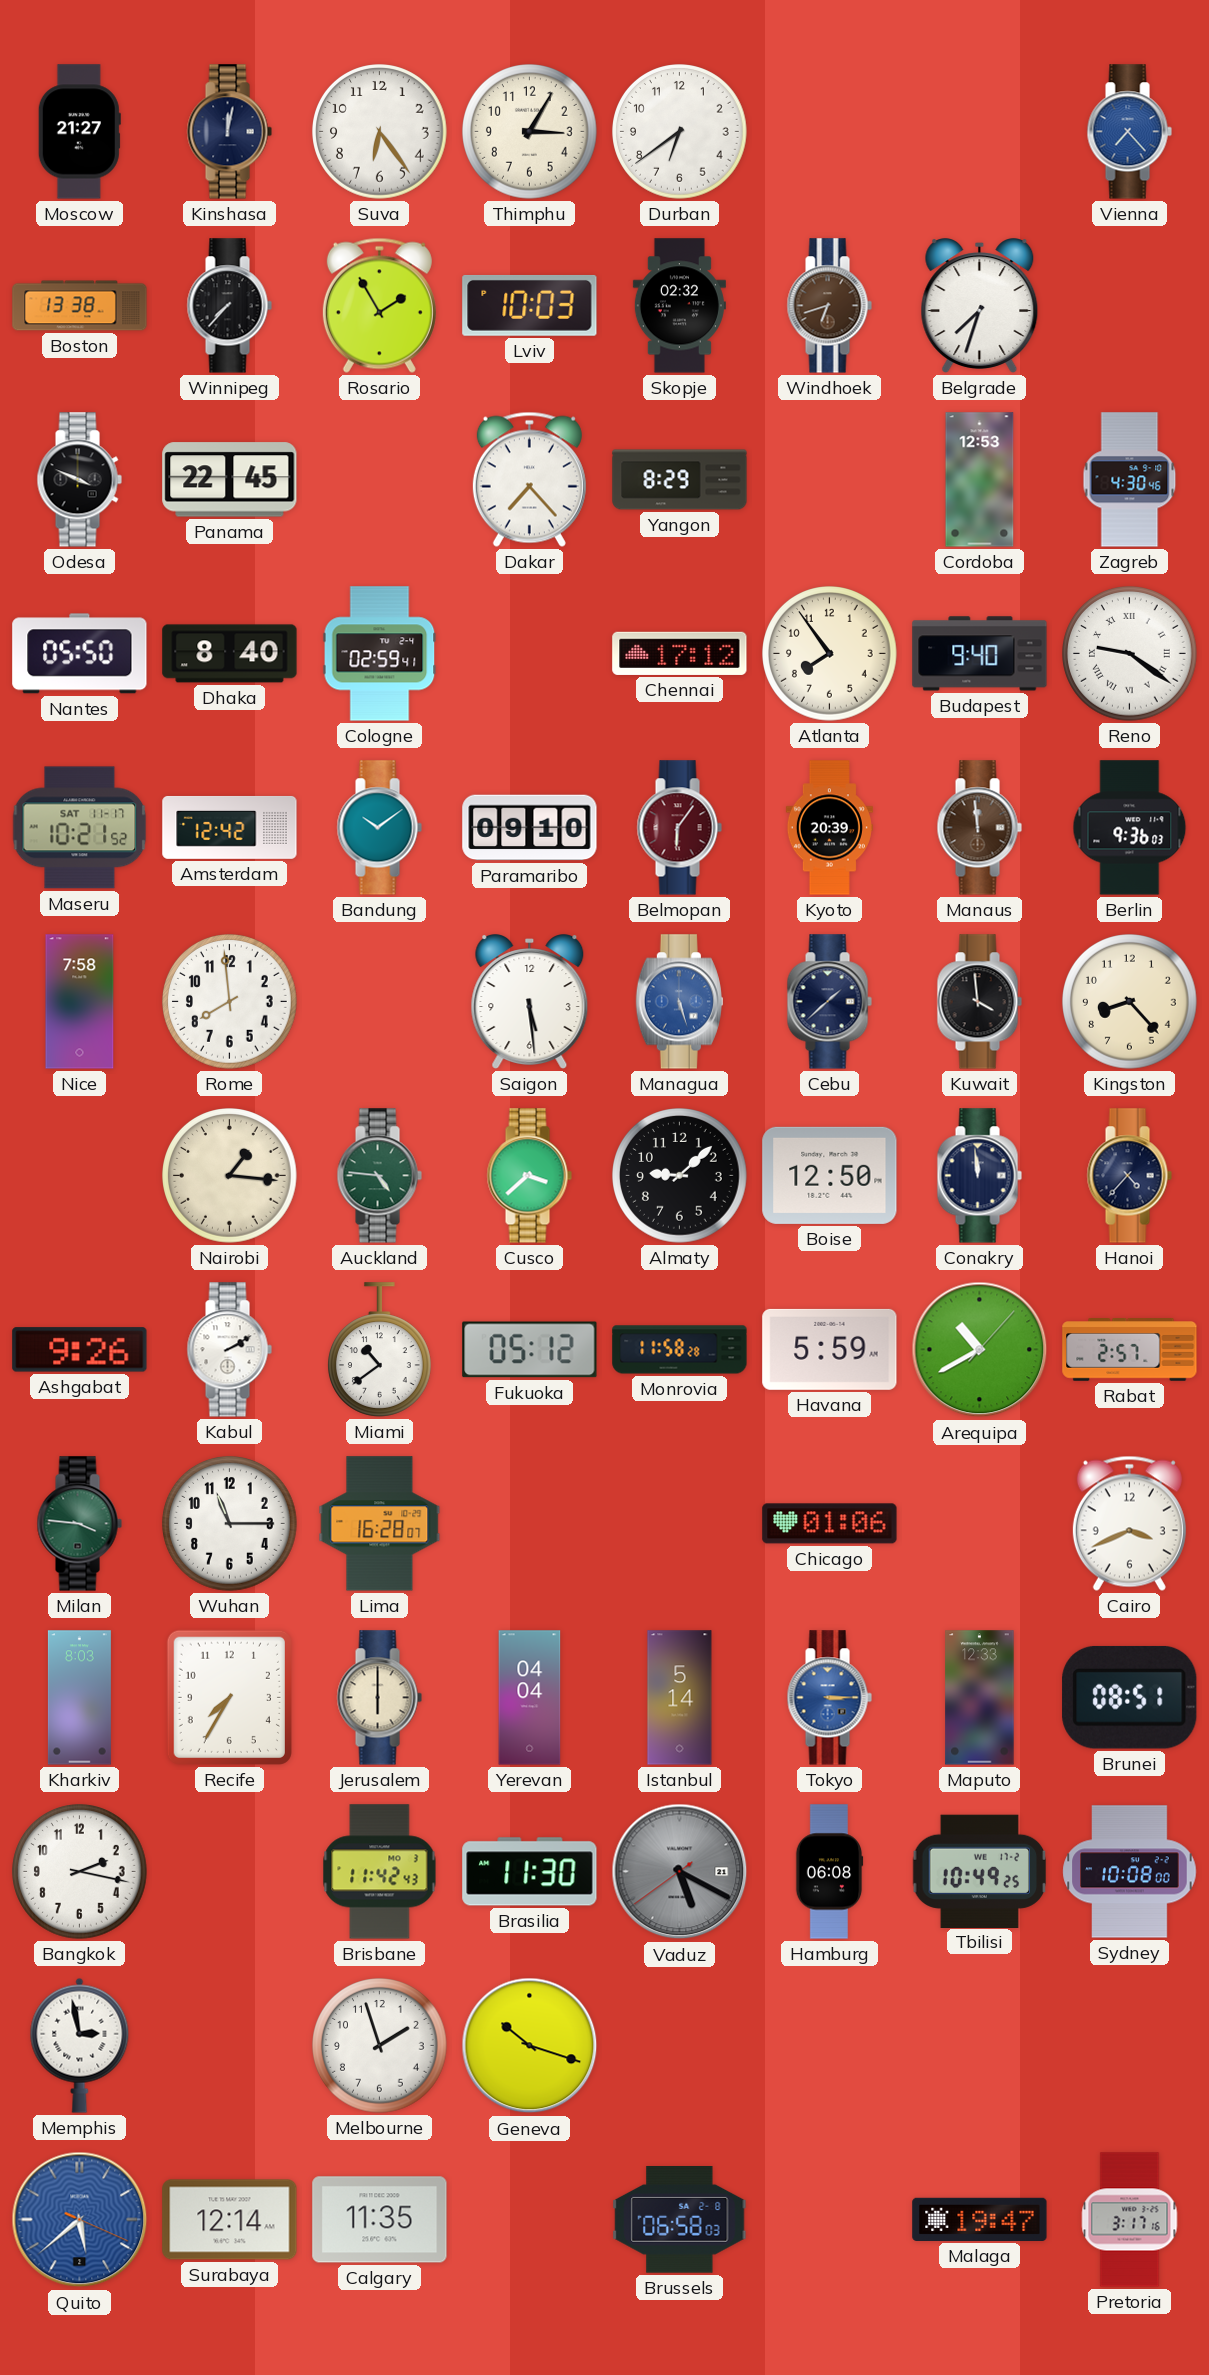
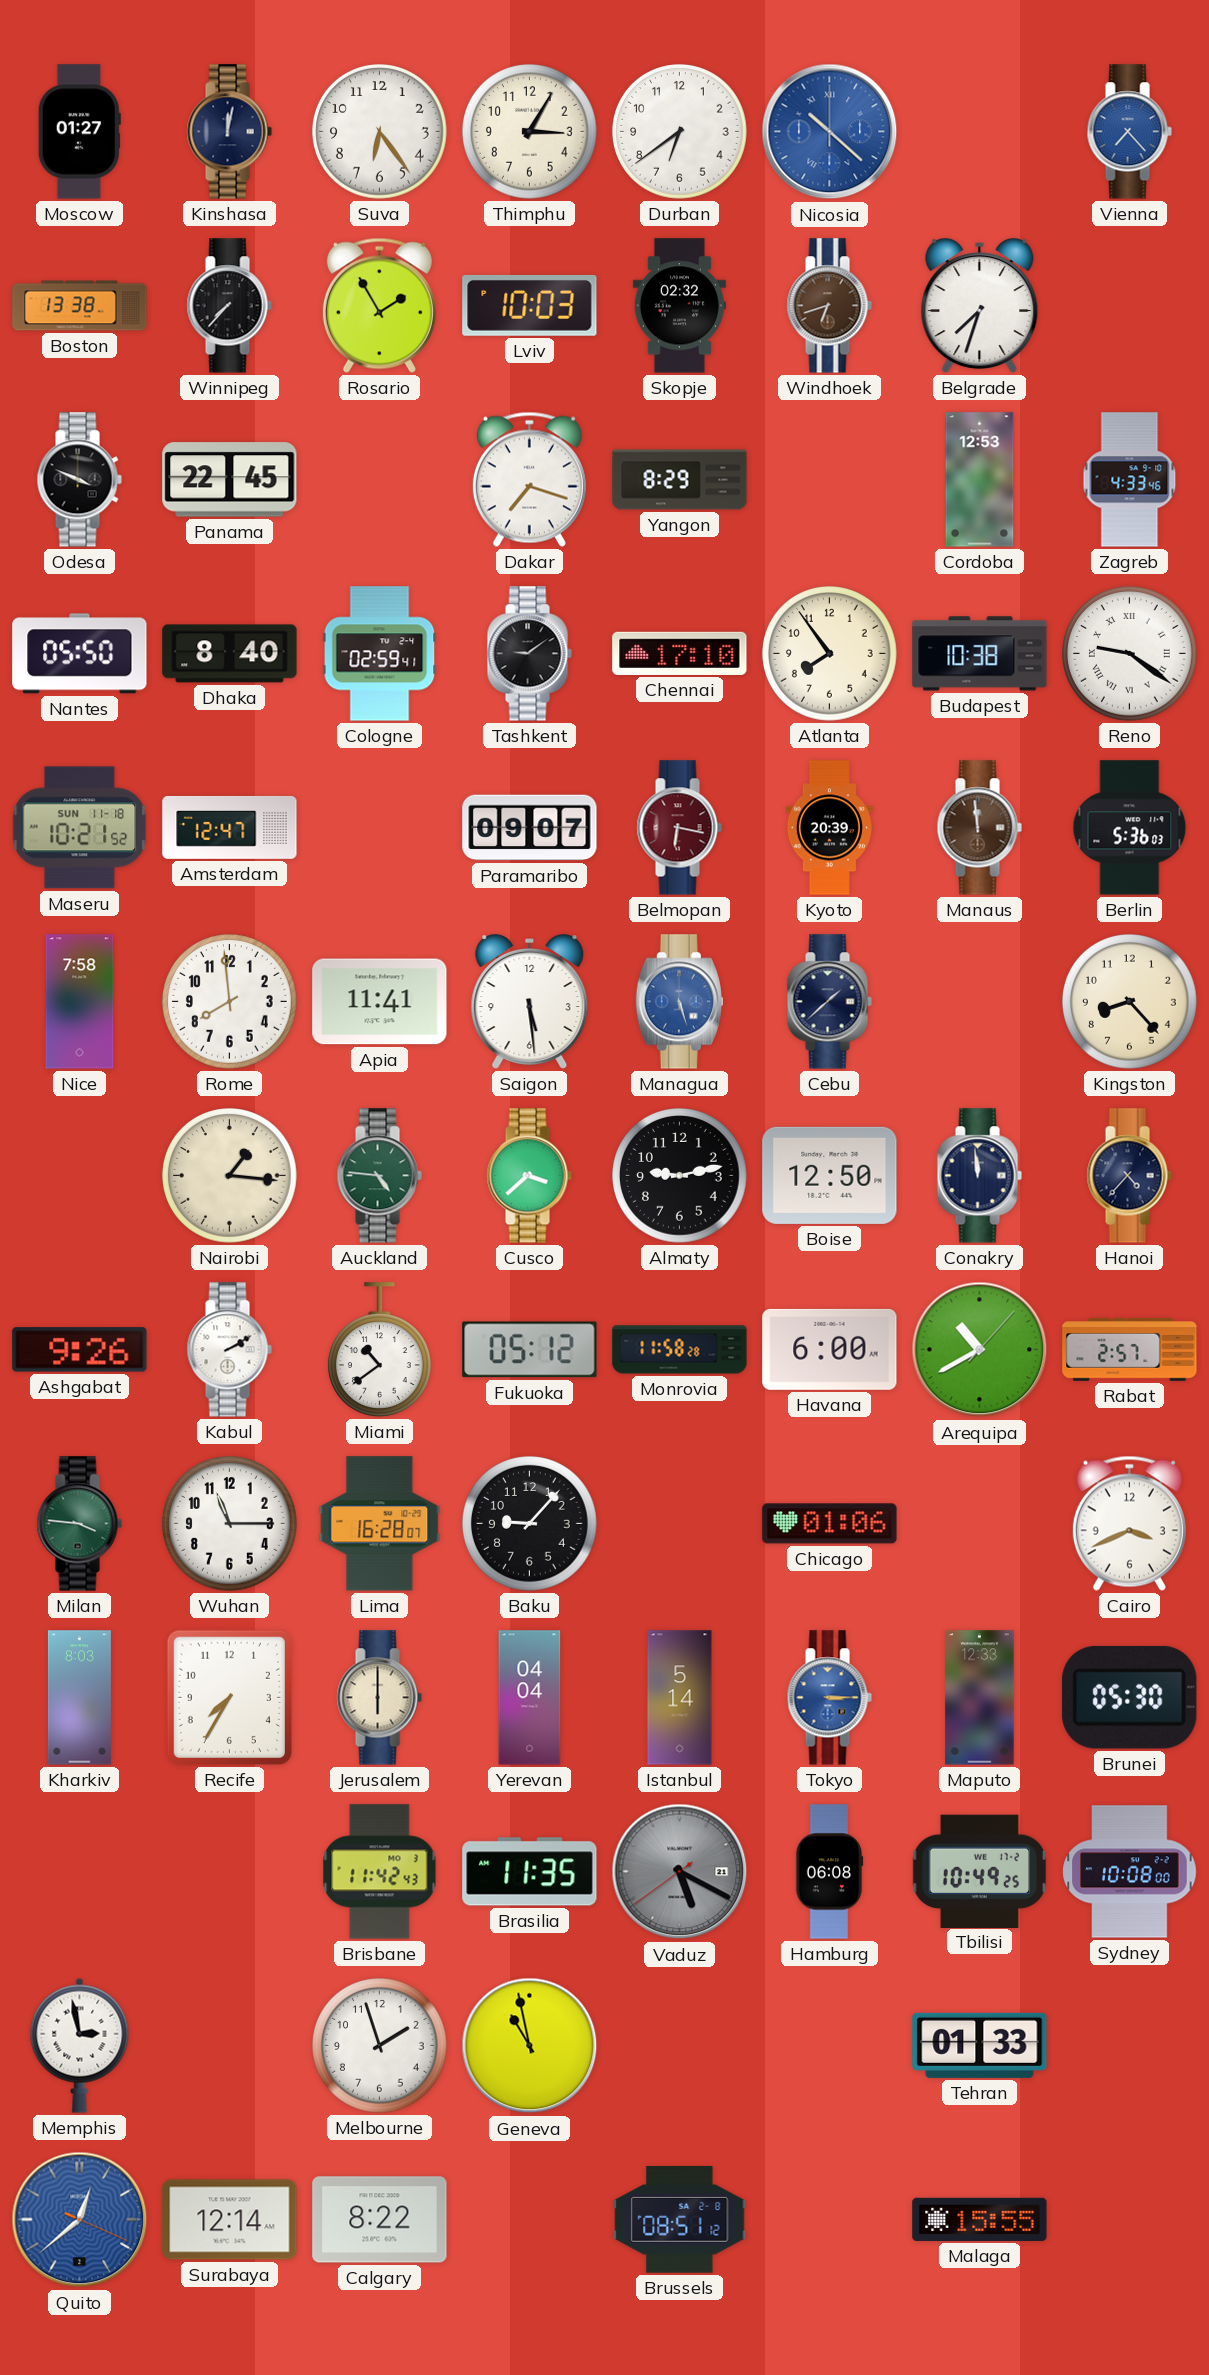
Moscow: 21:27 -> 01:27
Nicosia: none -> 10:22
Dakar: 7:23 -> 7:18
Zagreb: 4:30 -> 4:33
Tashkent: none -> 9:09
Chennai: 17:12 -> 17:10
Budapest: 9:40 -> 10:38
Maseru date: SAT 11-17 -> SUN 11-18
Amsterdam: 12:42 -> 12:47
Bandung: 10:09 -> none
Paramaribo: 09:10 -> 09:07
Belmopan: 6:06 -> 6:17
Berlin: 9:36 -> 5:36
Apia: none -> 11:41
Kuwait: 3:59 -> none
Almaty: 9:08 -> 9:13
Havana: 5:59 -> 6:00
Baku: none -> 9:07
Brunei: 08:51 -> 05:30
Bangkok: 2:17 -> none
Brasilia: 11:30 -> 11:35
Geneva: 10:18 -> 10:58
Tehran: none -> 01:33
Quito: 5:38 -> 12:38
Calgary: 11:35 -> 8:22
Brussels: 06:58 -> 08:51
Malaga: 19:47 -> 15:55
Pretoria: 3:17 -> none
